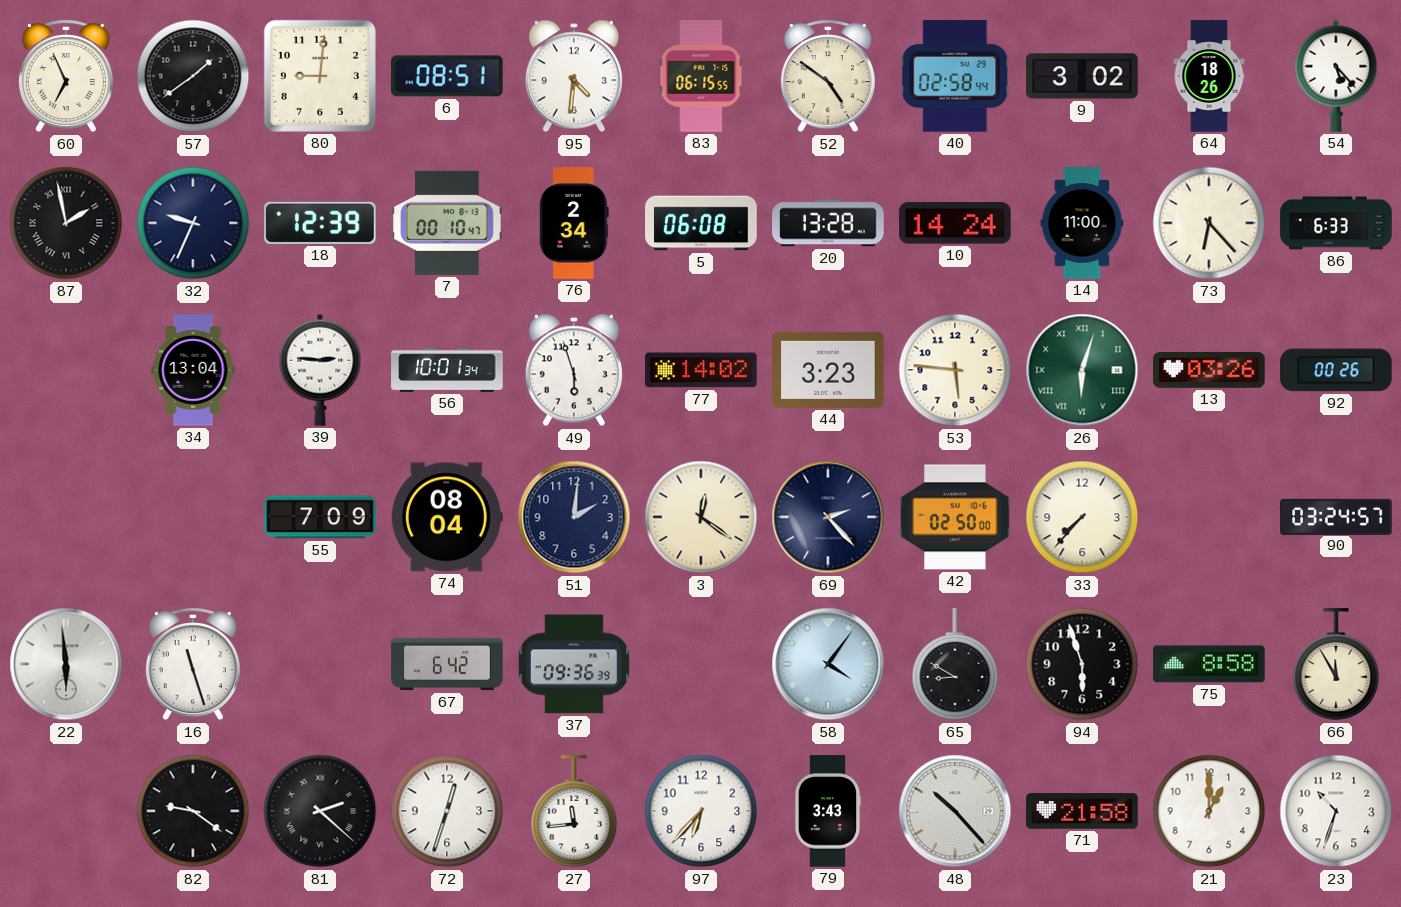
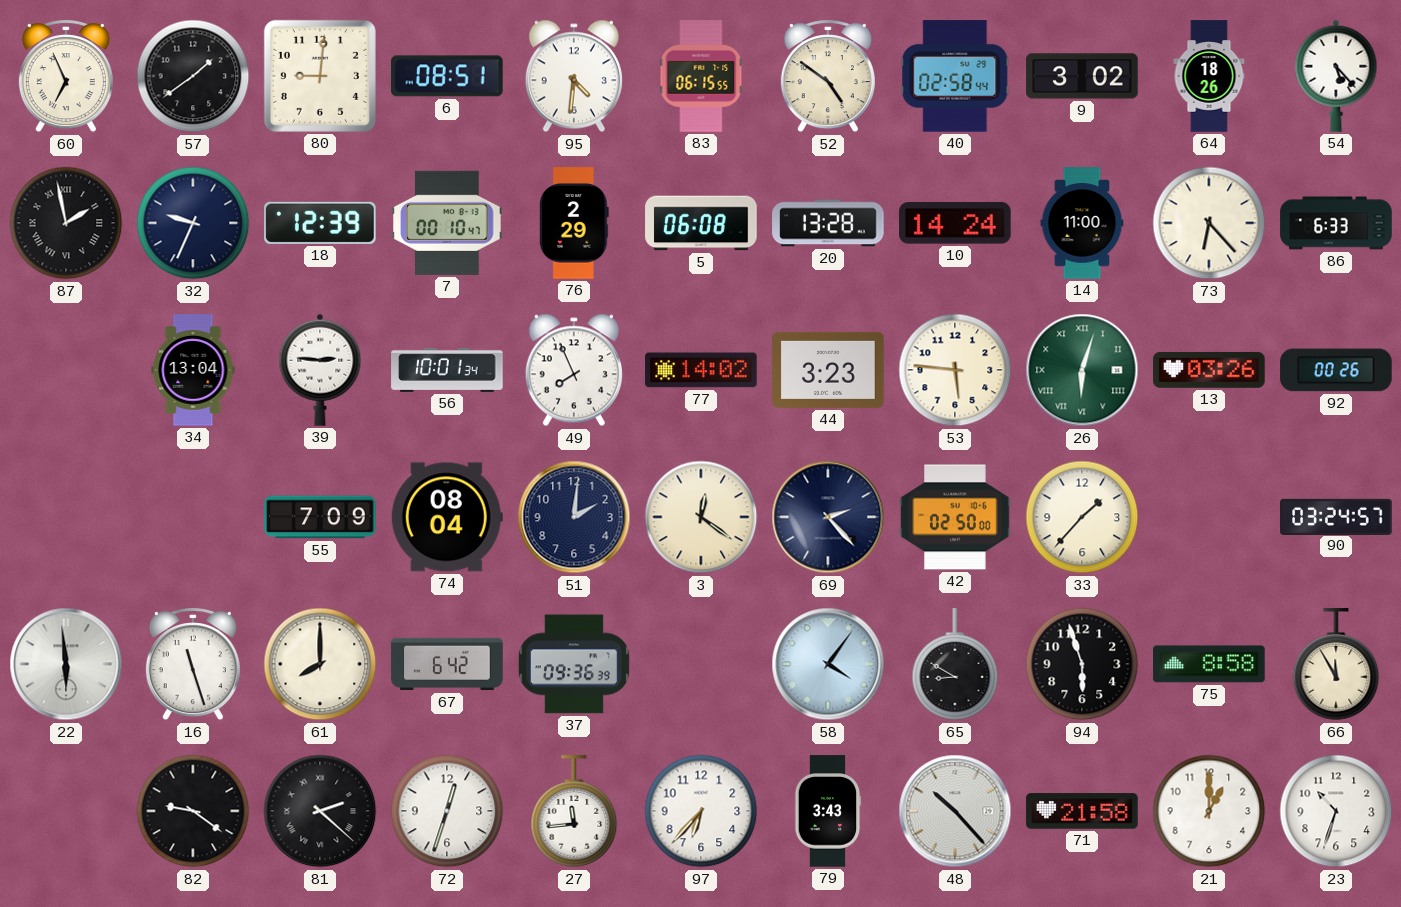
76: 2:34 -> 2:29
49: 5:57 -> 7:56
33: 7:37 -> 1:37
61: none -> 8:00
